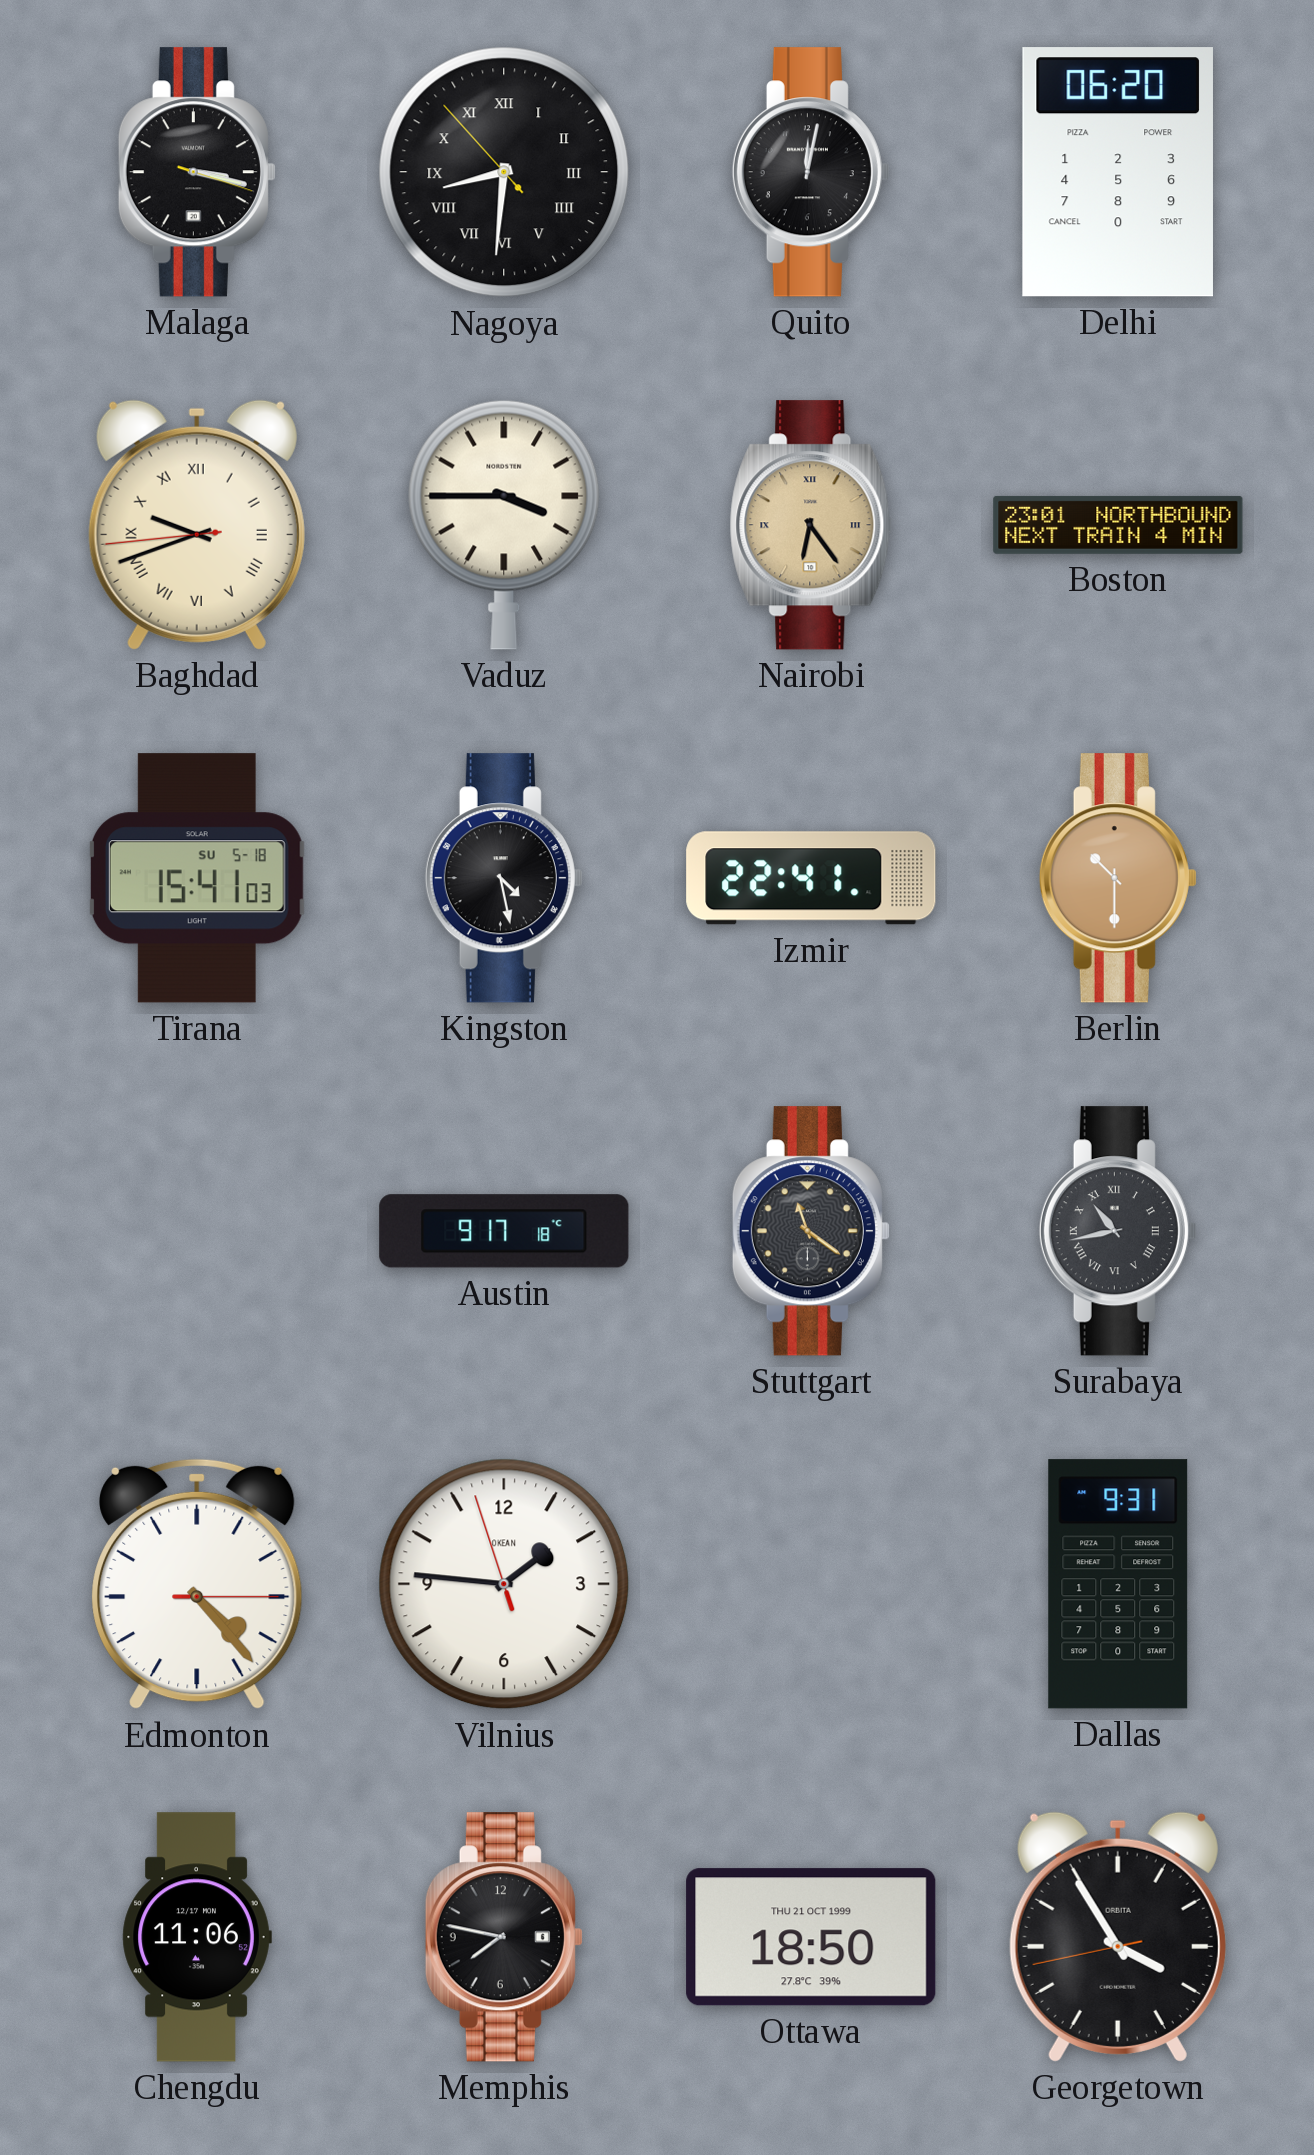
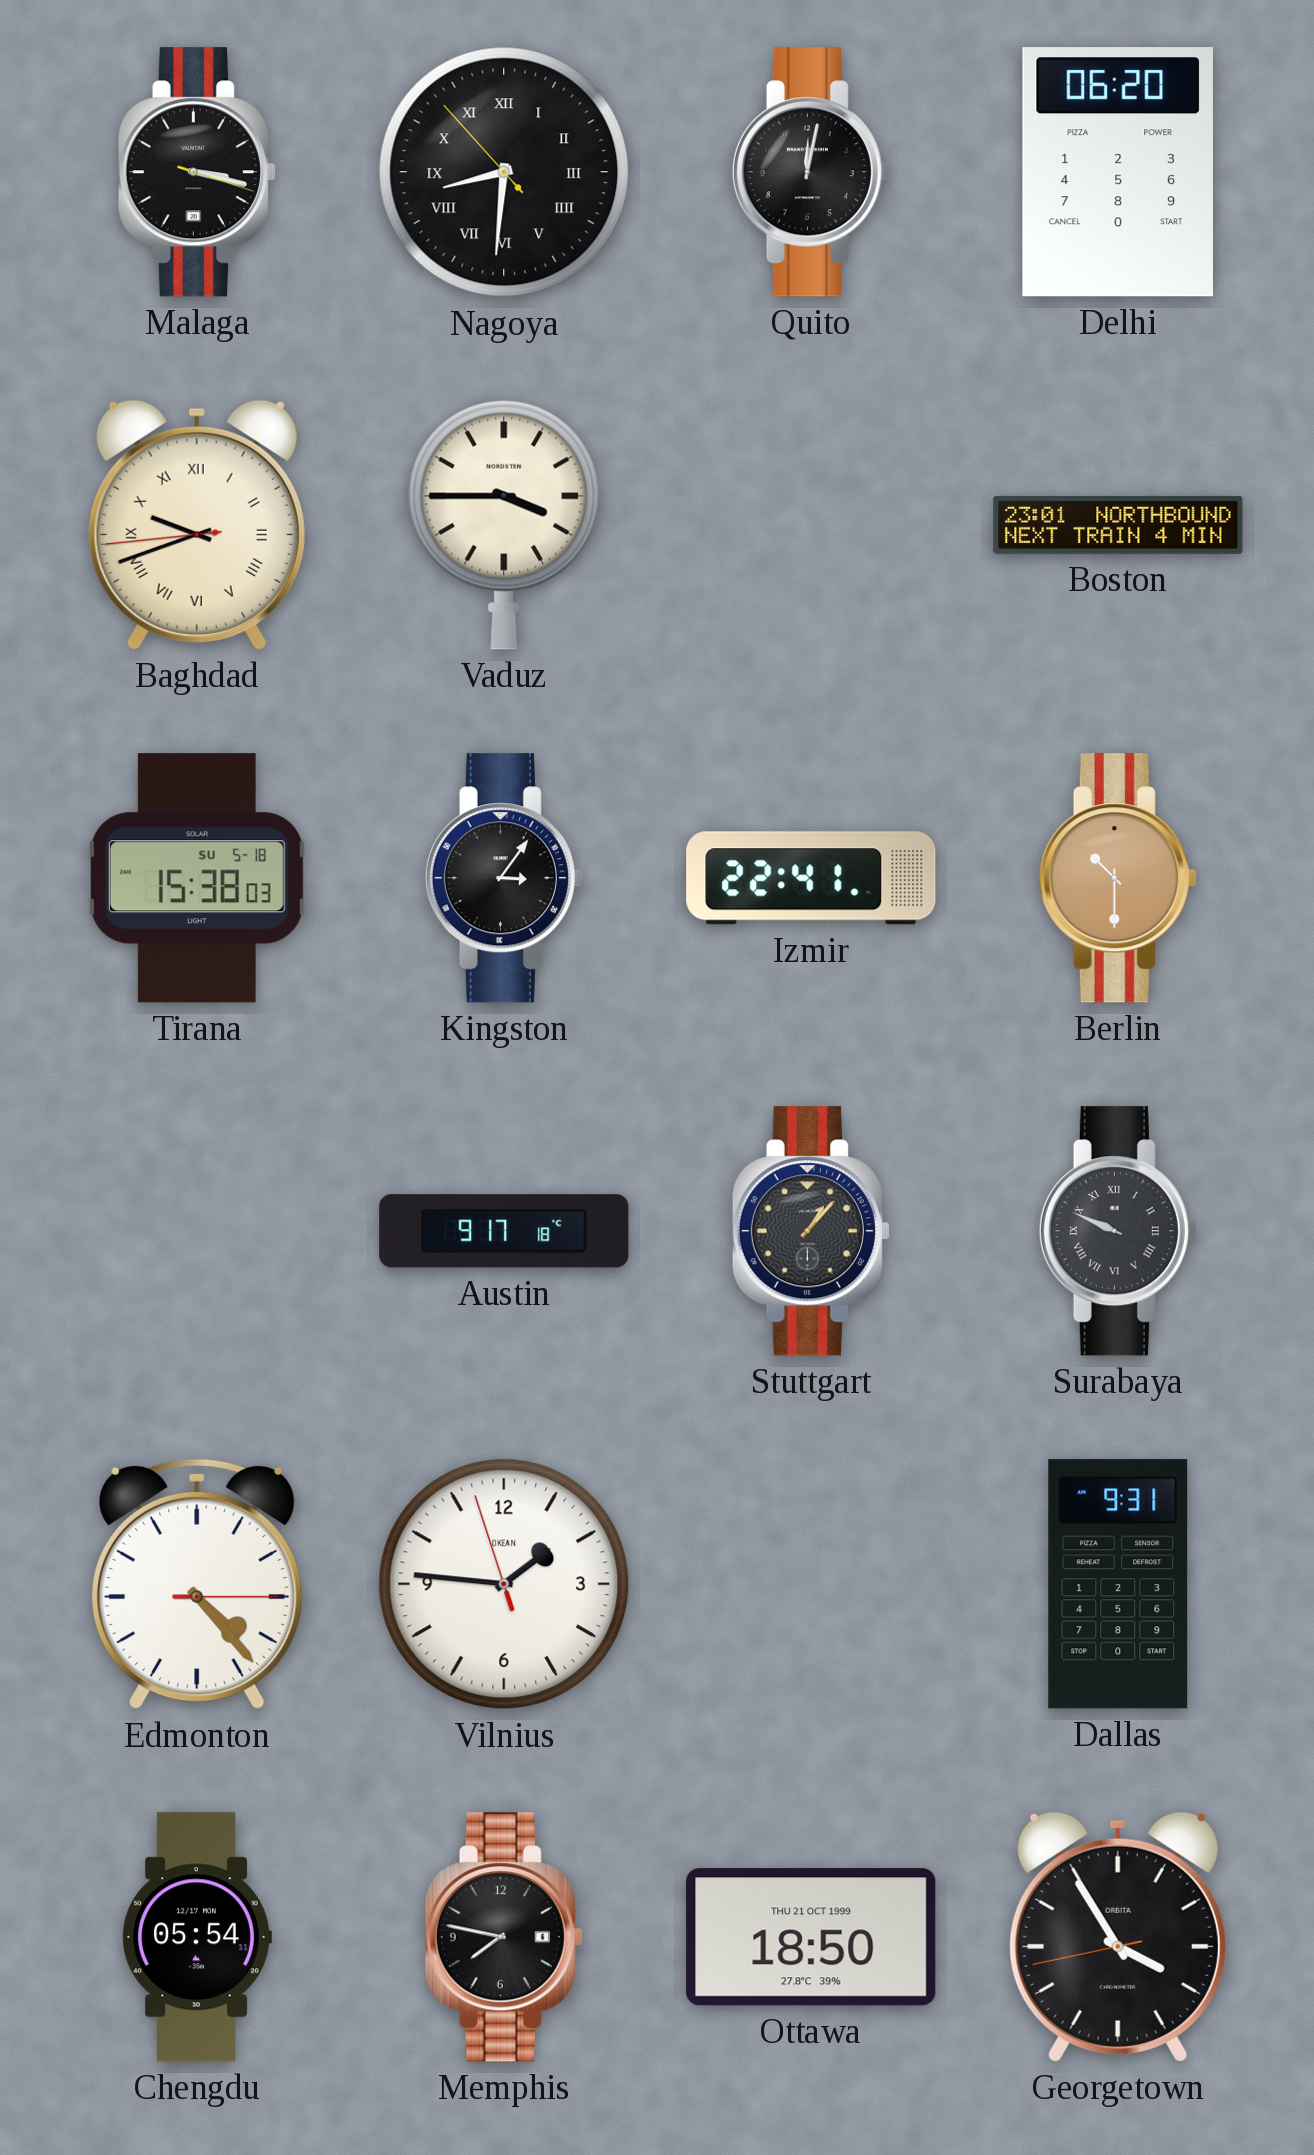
Nairobi: 6:24 -> none
Tirana: 15:41 -> 15:38
Kingston: 4:28 -> 3:06
Stuttgart: 11:21 -> 1:07
Surabaya: 10:43 -> 9:49
Chengdu: 11:06 -> 05:54
